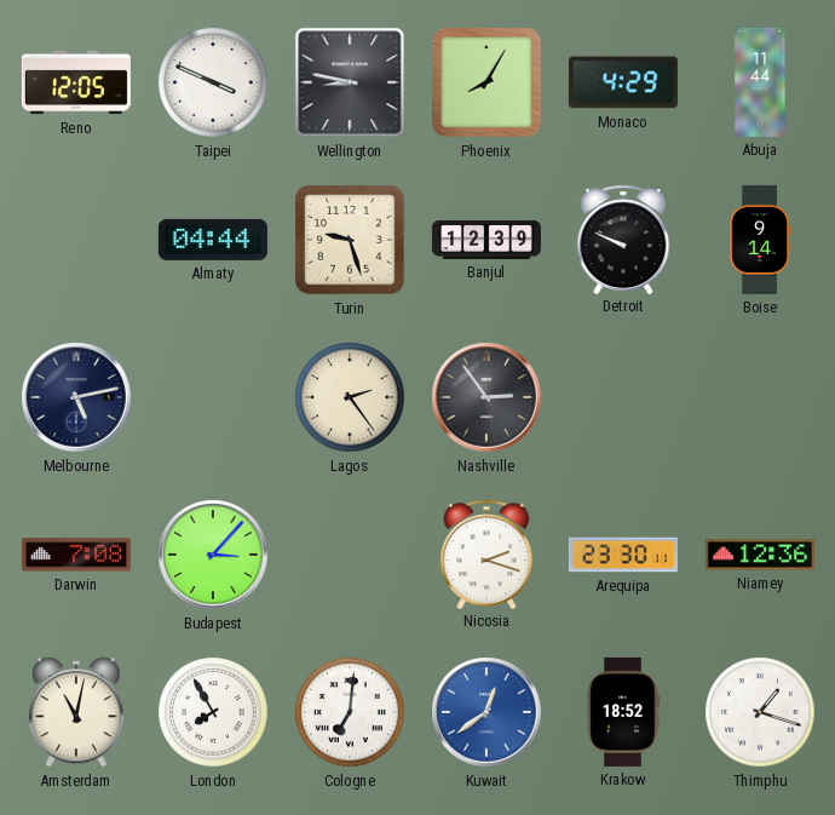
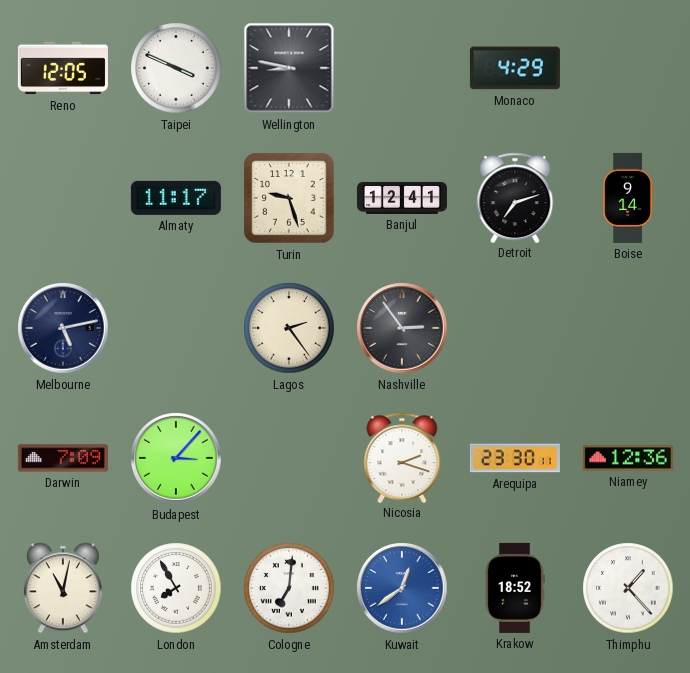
Phoenix: 8:05 -> none
Abuja: 11:44 -> none
Almaty: 04:44 -> 11:17
Banjul: 12:39 -> 12:41
Detroit: 9:49 -> 7:12
Darwin: 7:08 -> 7:09
Thimphu: 1:18 -> 1:23
